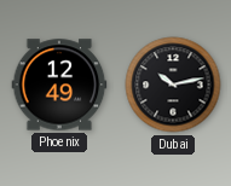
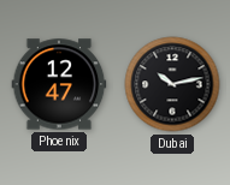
Phoenix: 12:49 -> 12:47
